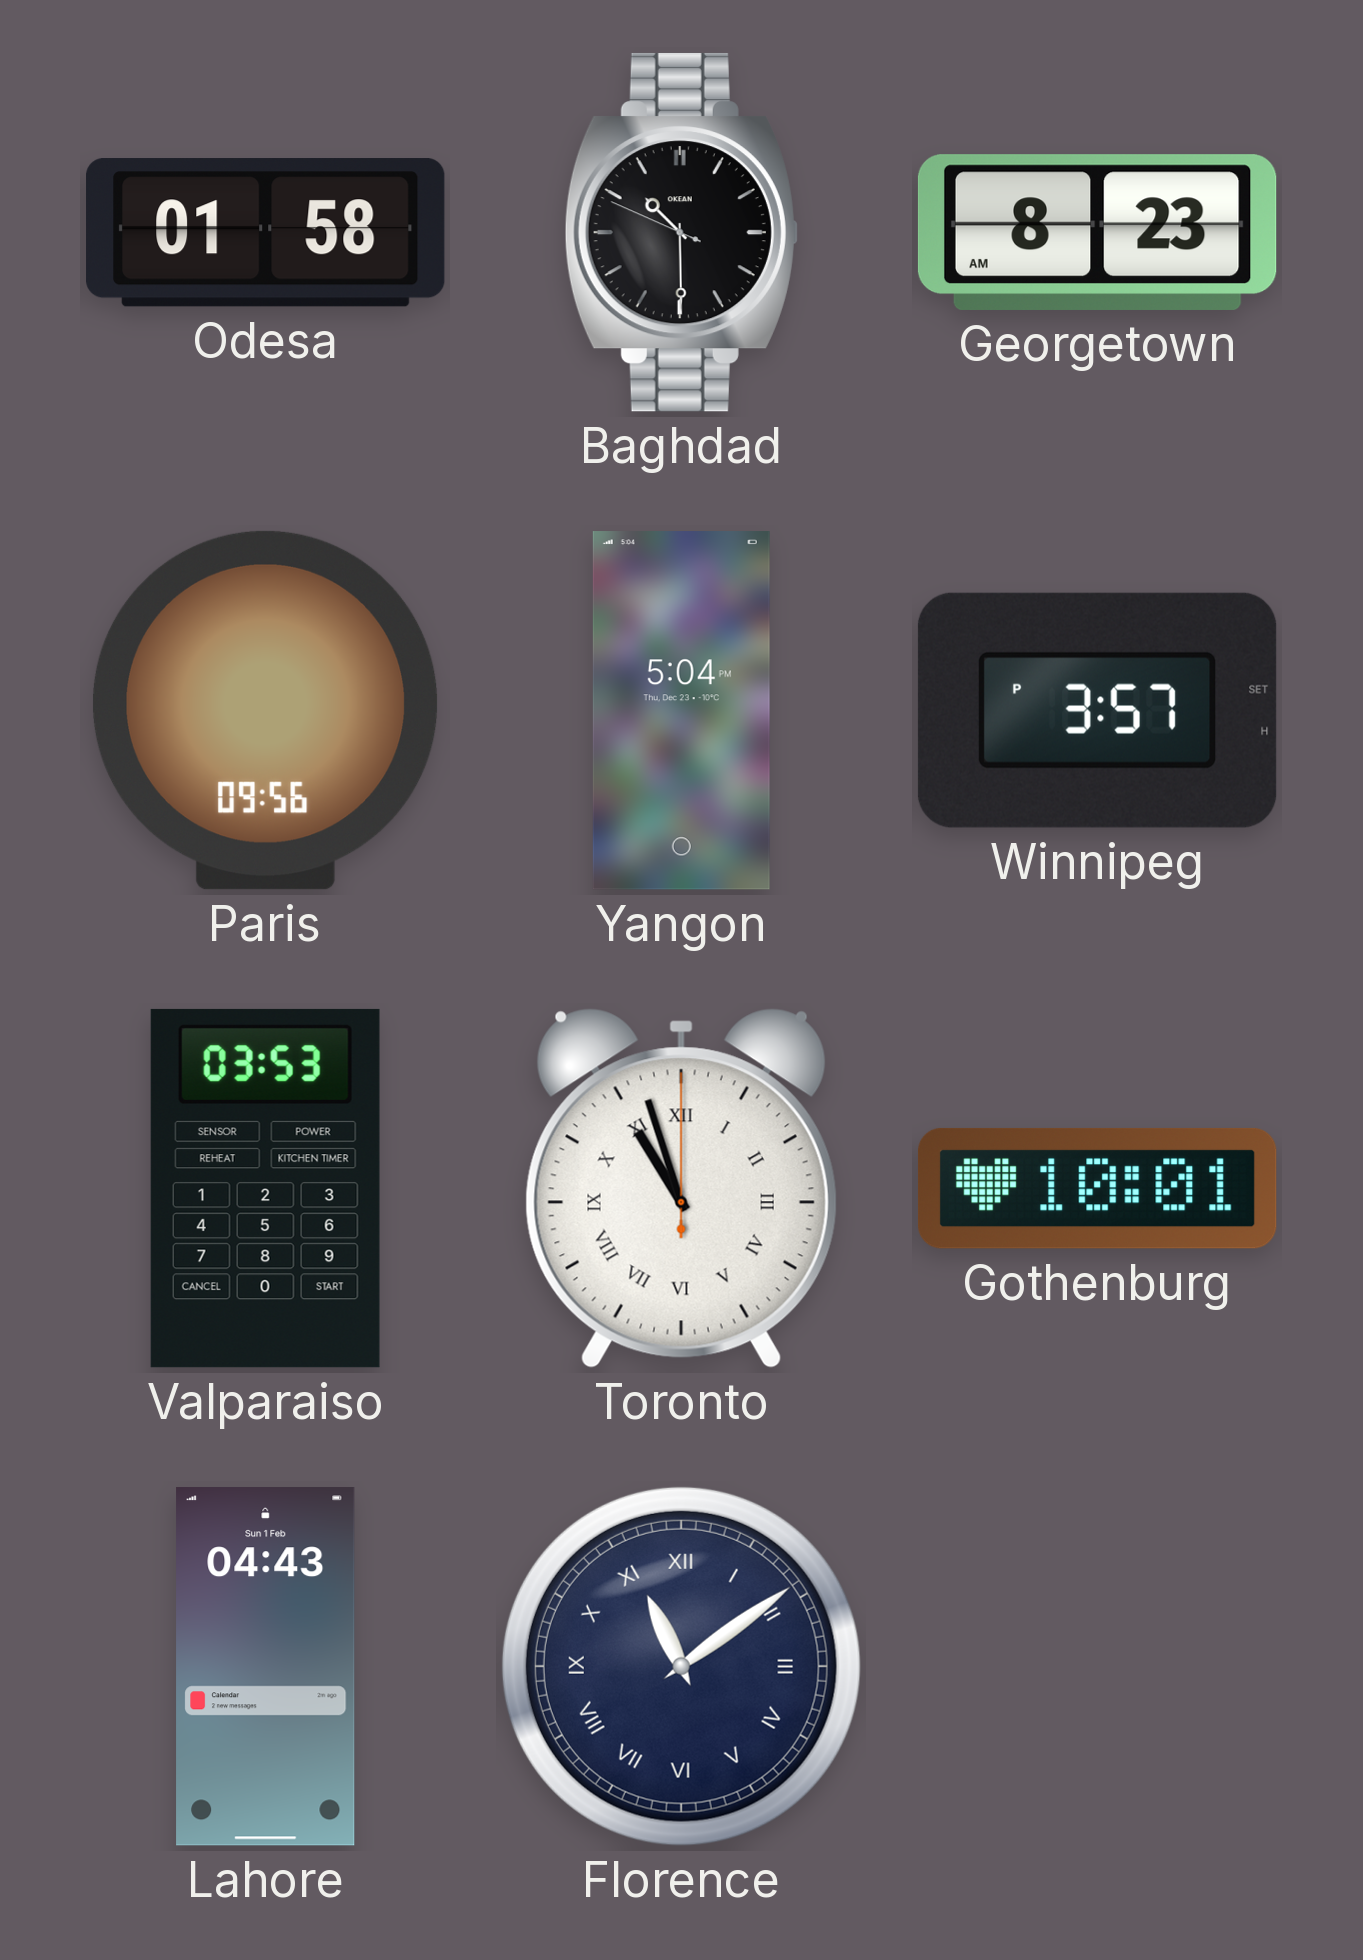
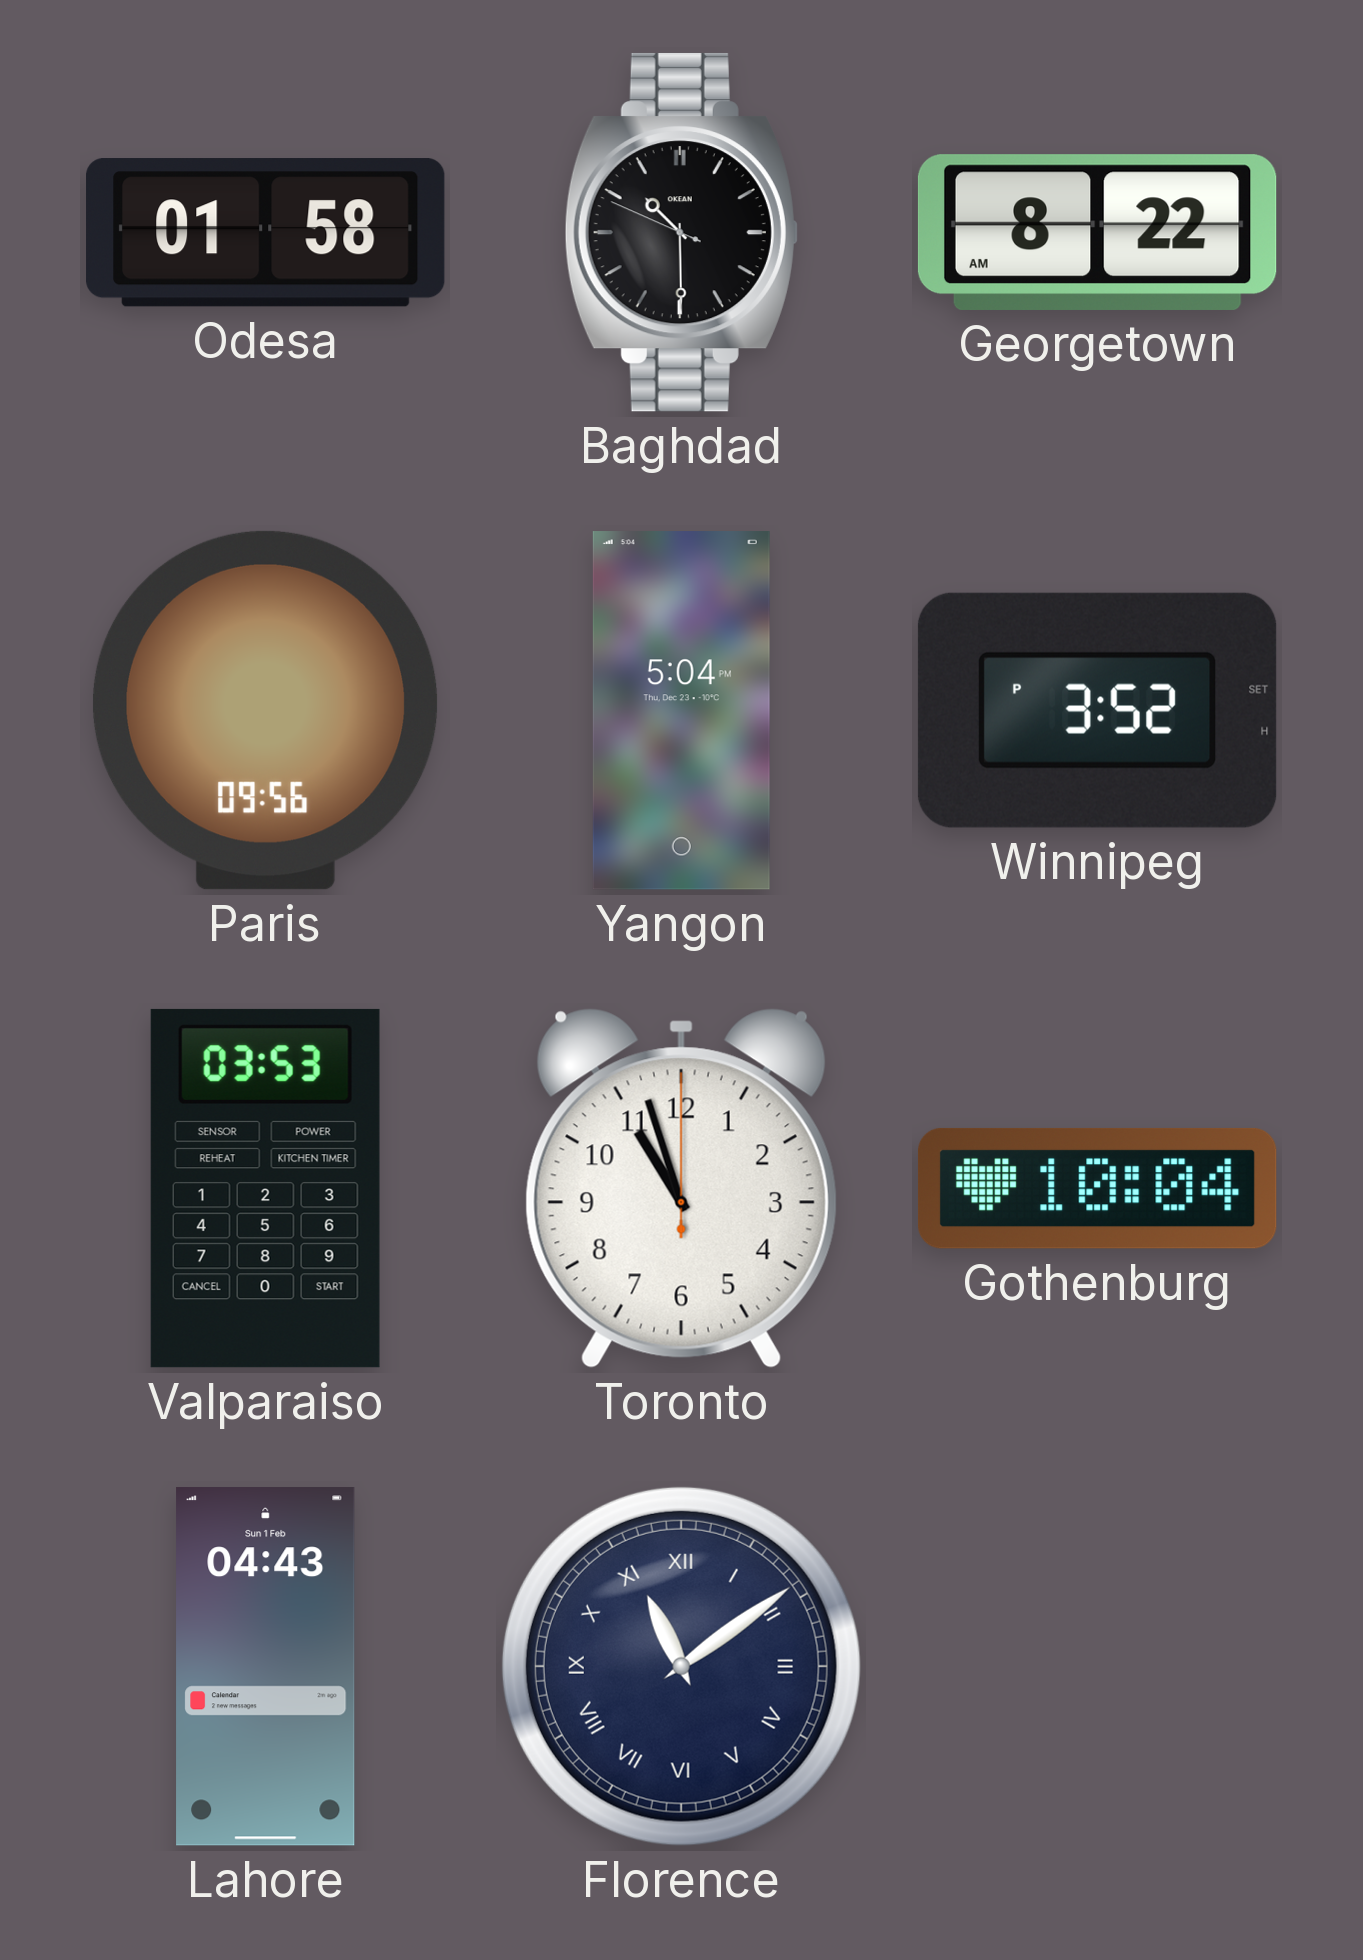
Georgetown: 8:23 -> 8:22
Winnipeg: 3:57 -> 3:52
Toronto numerals: Roman -> Arabic
Gothenburg: 10:01 -> 10:04
